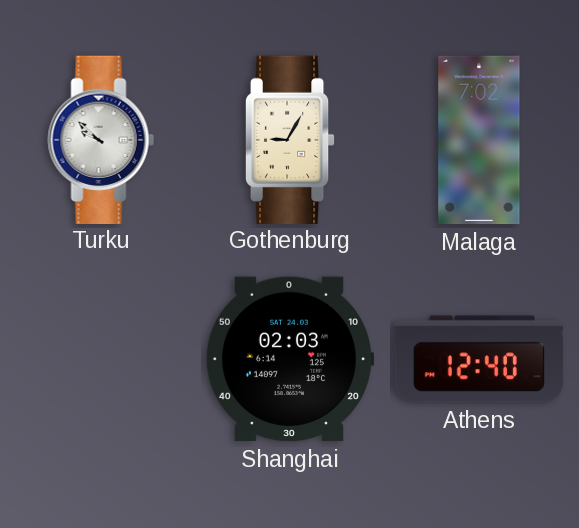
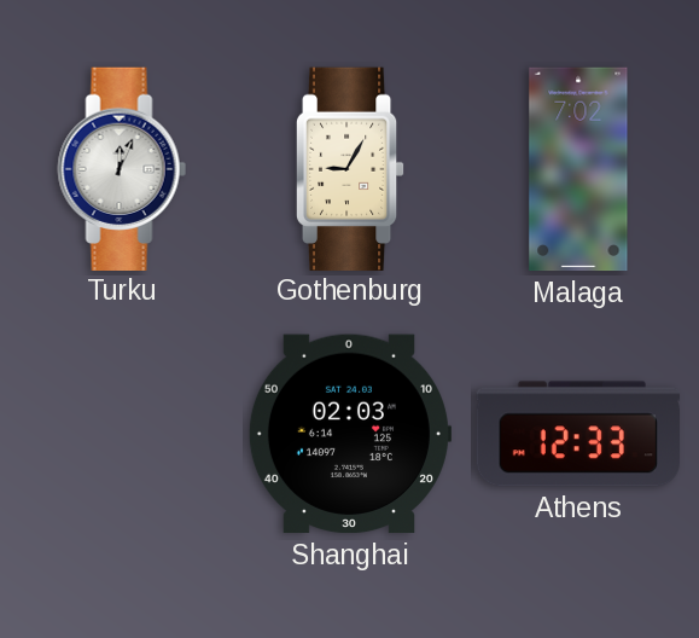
Turku: 9:52 -> 12:04
Athens: 12:40 -> 12:33
